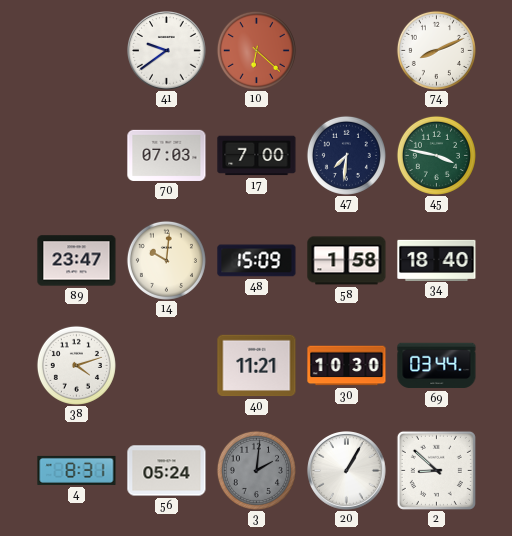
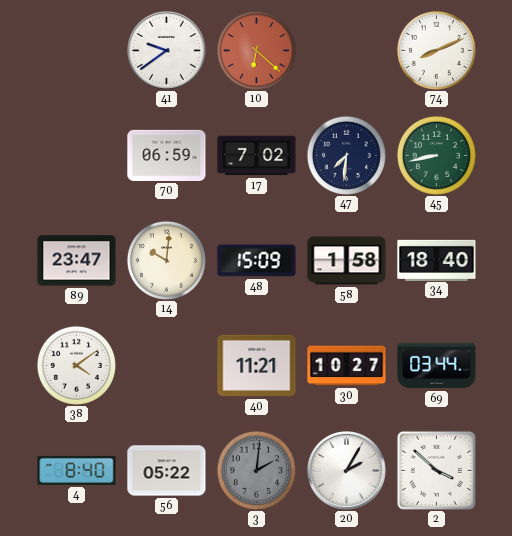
70: 07:03 -> 06:59
17: 7:00 -> 7:02
45: 3:47 -> 8:43
38: 4:12 -> 4:09
30: 10:30 -> 10:27
4: 8:31 -> 8:40
56: 05:24 -> 05:22
20: 1:05 -> 2:05
2: 8:52 -> 3:52
